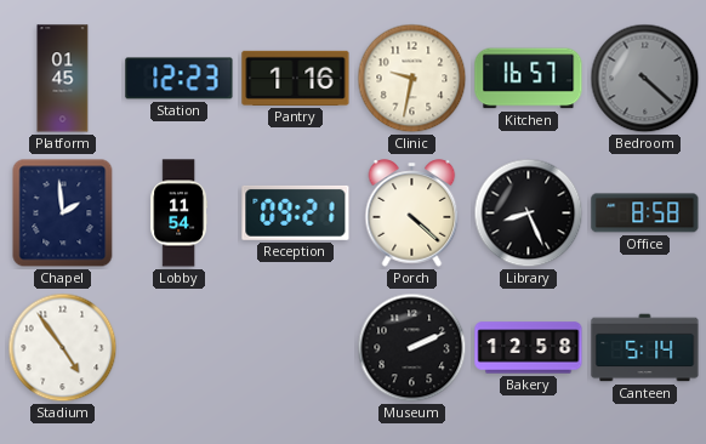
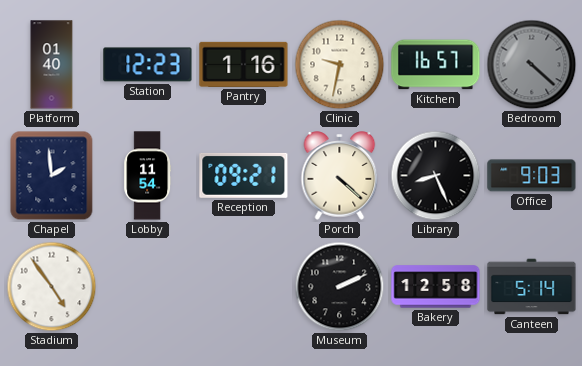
Platform: 01:45 -> 01:40
Office: 8:58 -> 9:03
